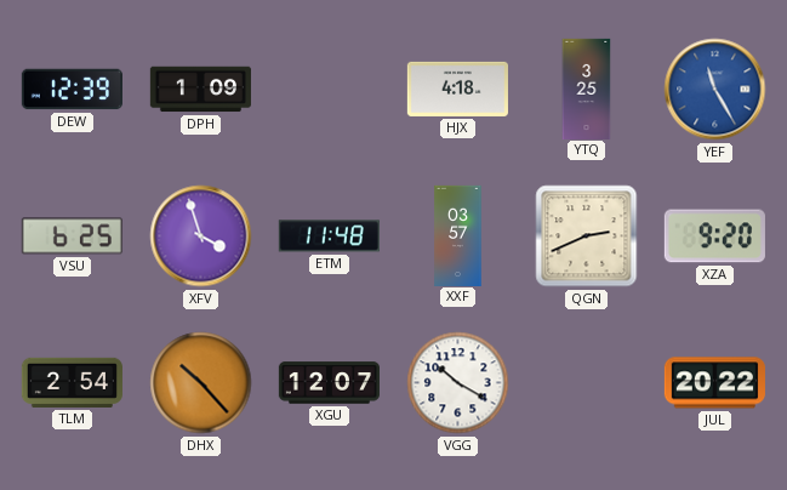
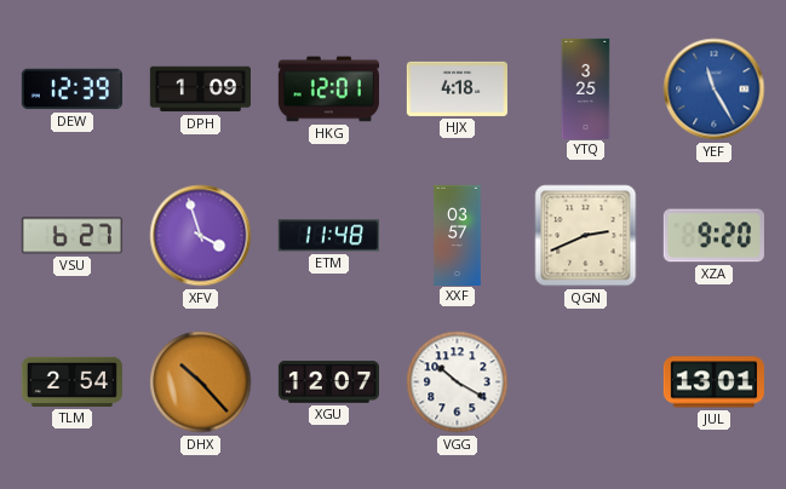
HKG: none -> 12:01
VSU: 6:25 -> 6:27
JUL: 20:22 -> 13:01
